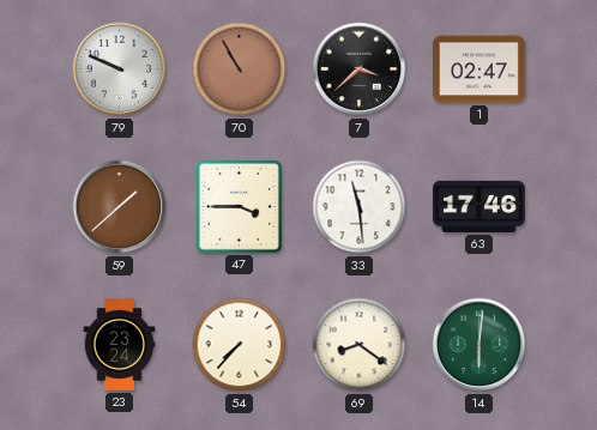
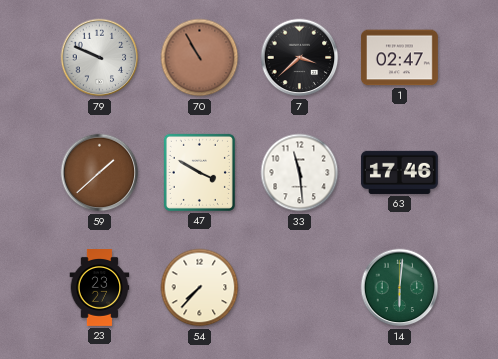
47: 3:45 -> 3:50
23: 23:24 -> 23:27
69: 8:21 -> none
